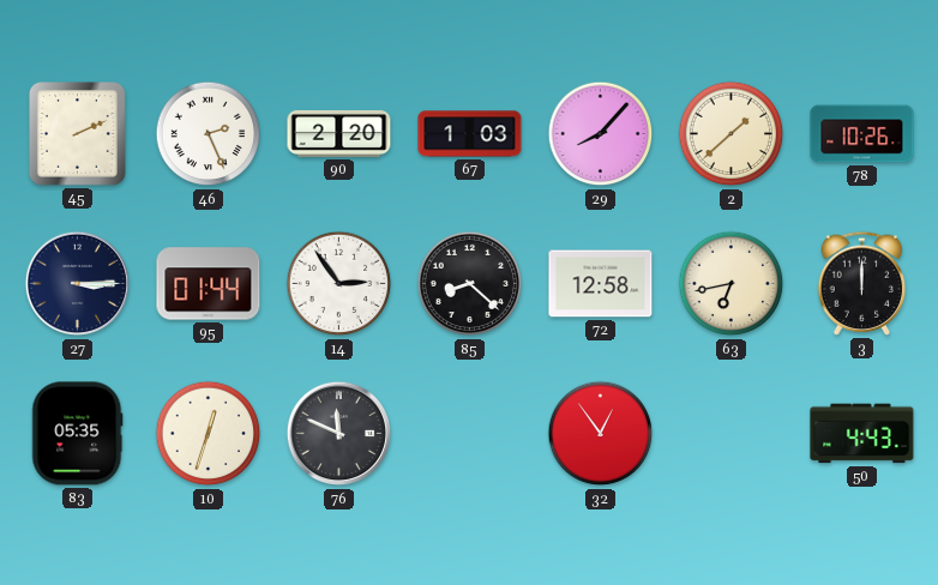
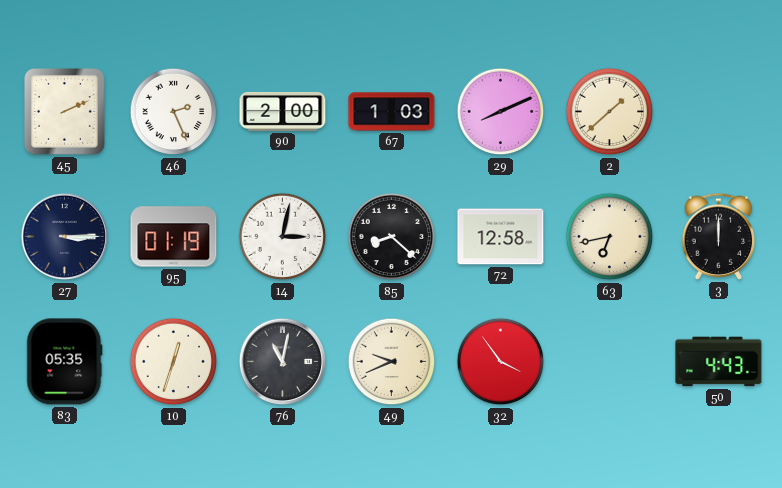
90: 2:20 -> 2:00
29: 8:07 -> 8:11
78: 10:26 -> none
95: 01:44 -> 01:19
14: 2:54 -> 3:02
76: 11:49 -> 11:02
49: none -> 9:41
32: 12:54 -> 3:54
